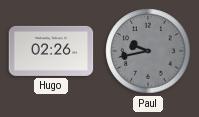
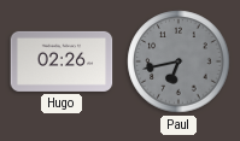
Paul: 9:43 -> 6:43
